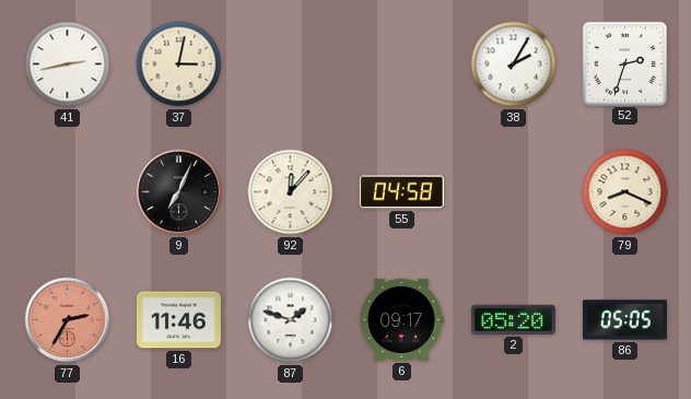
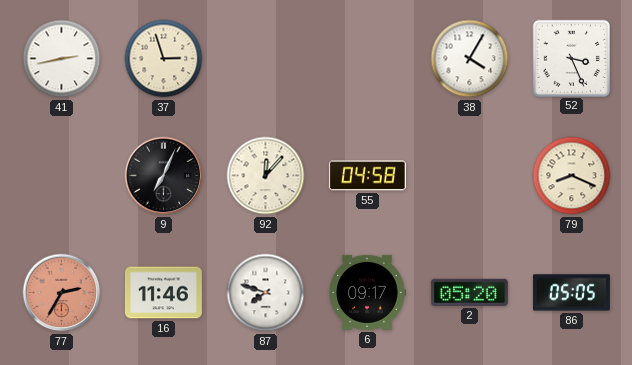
37: 3:02 -> 2:57
38: 2:05 -> 4:05
52: 2:33 -> 3:26
87: 1:48 -> 7:48
